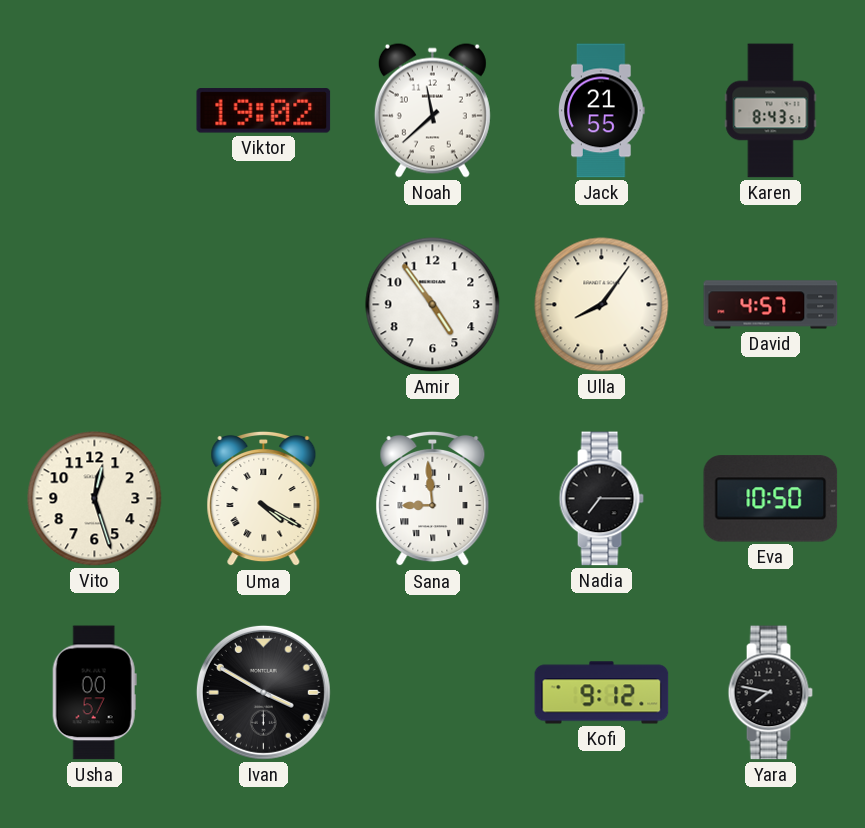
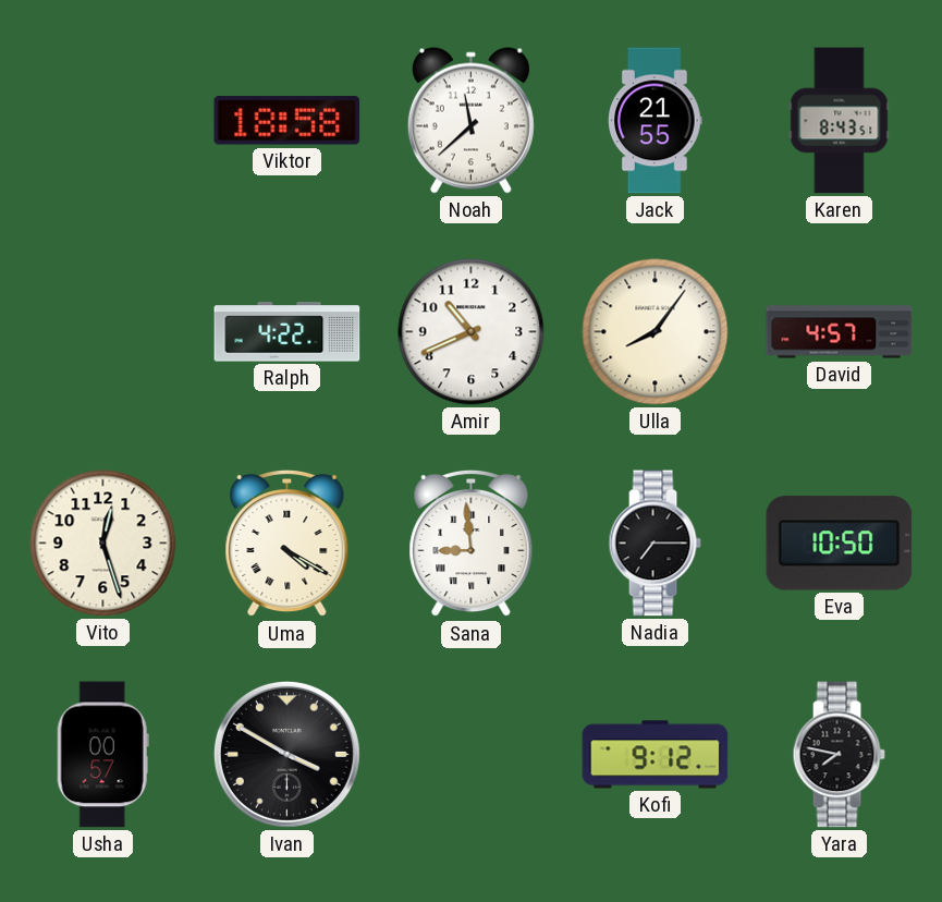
Viktor: 19:02 -> 18:58
Ralph: none -> 4:22
Amir: 4:54 -> 10:41
